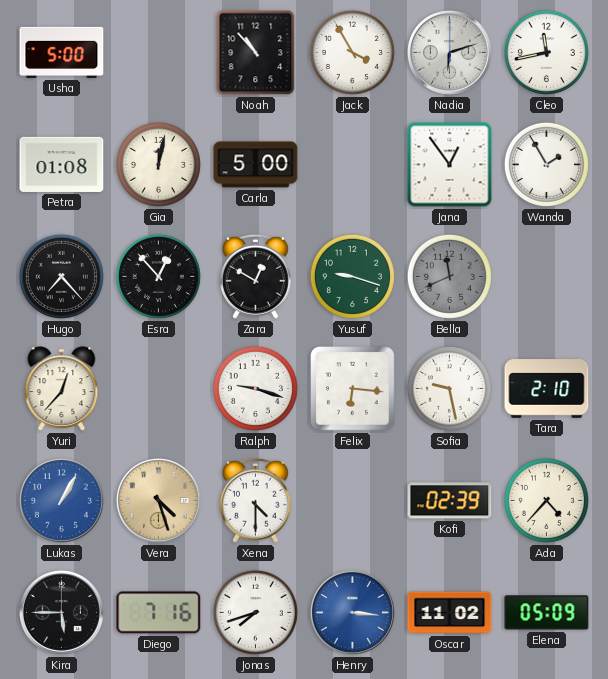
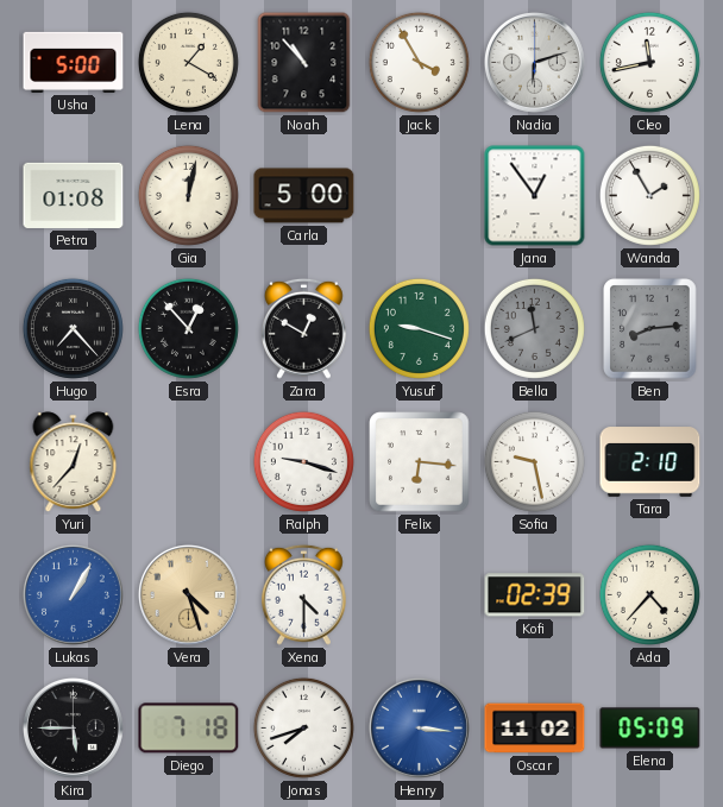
Lena: none -> 1:20
Ben: none -> 8:14
Diego: 7:16 -> 7:18
